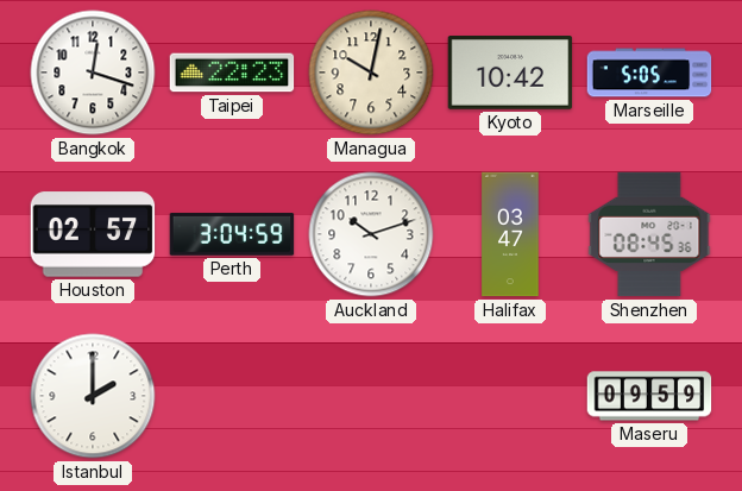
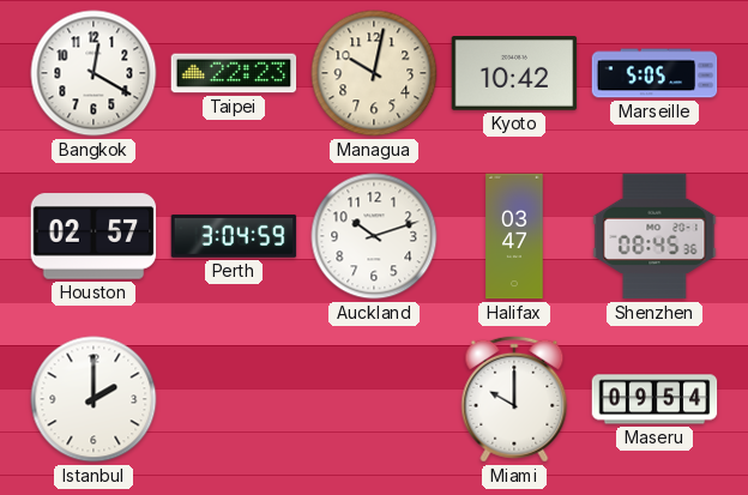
Bangkok: 12:18 -> 12:20
Miami: none -> 10:00
Maseru: 09:59 -> 09:54
